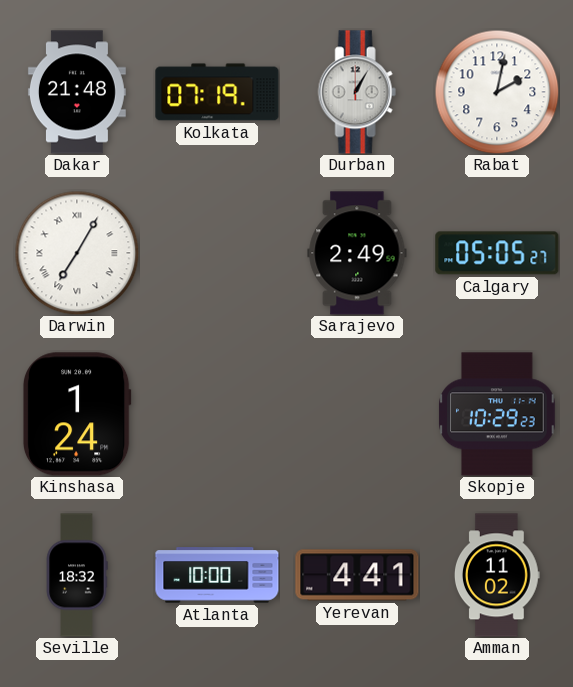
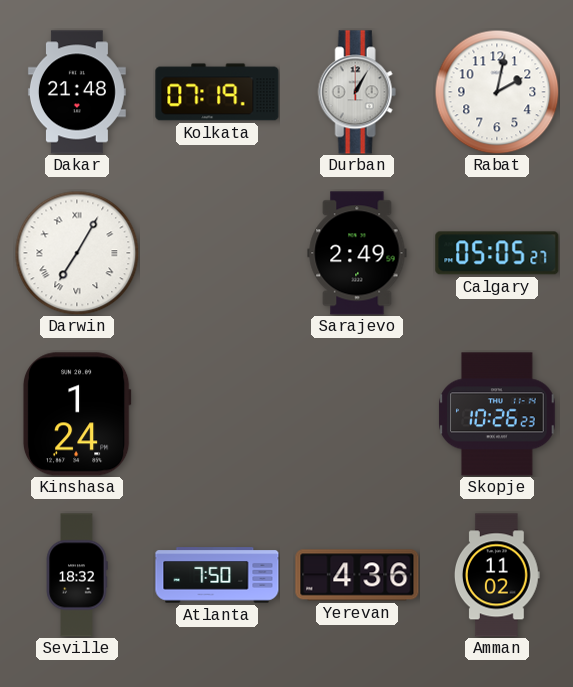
Skopje: 10:29 -> 10:26
Atlanta: 10:00 -> 7:50
Yerevan: 4:41 -> 4:36
